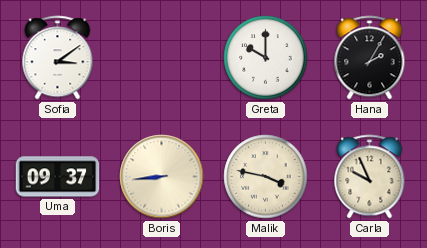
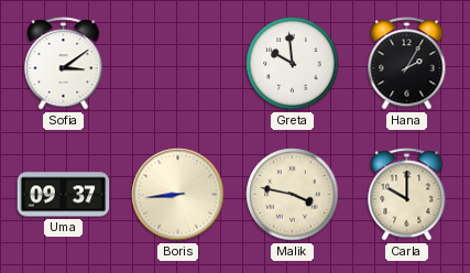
Greta: 10:00 -> 9:59
Carla: 9:56 -> 10:00
